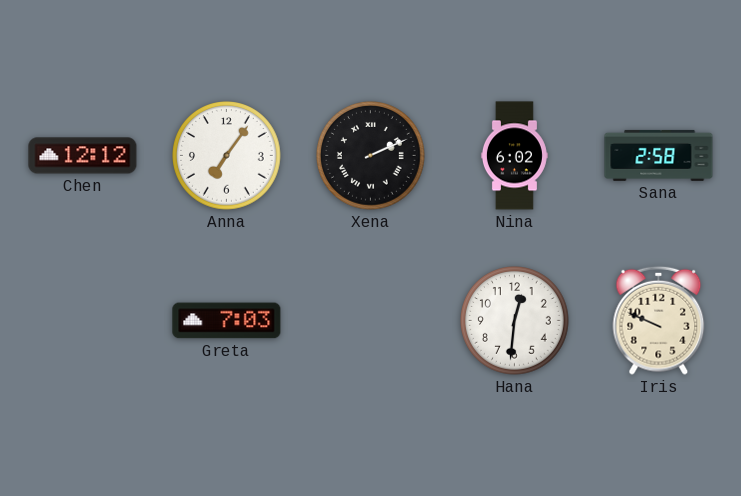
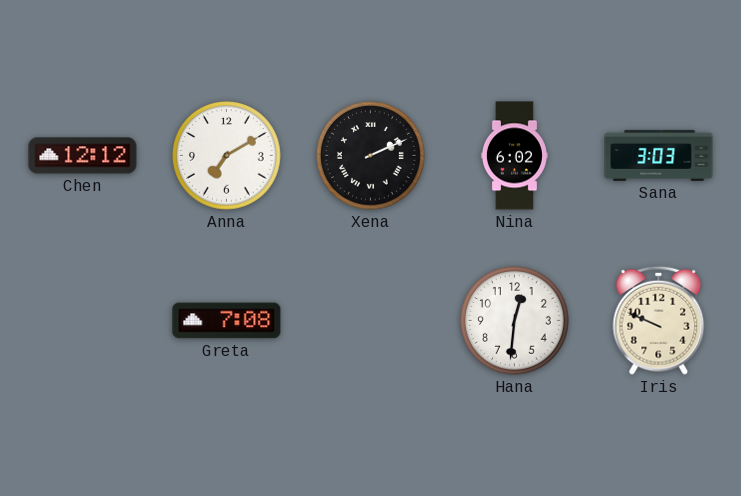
Anna: 7:06 -> 7:10
Sana: 2:58 -> 3:03
Greta: 7:03 -> 7:08
